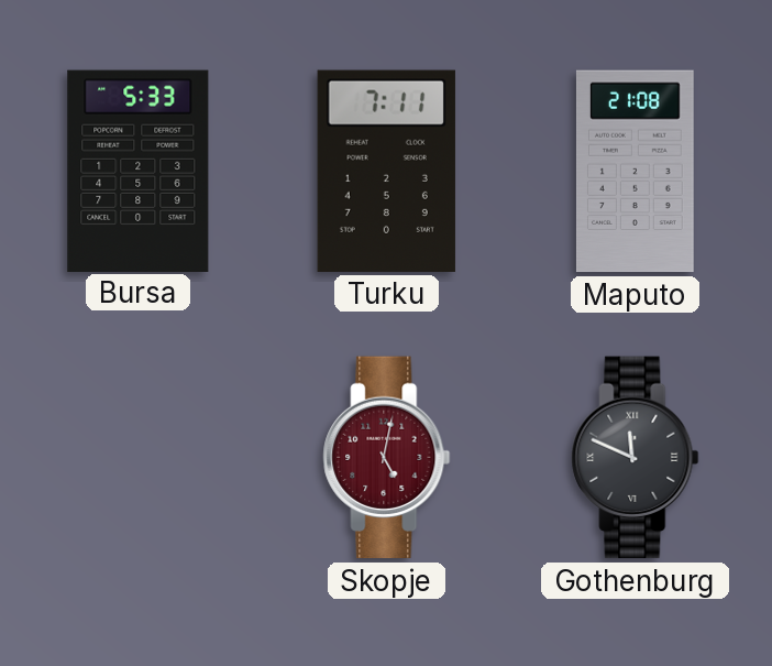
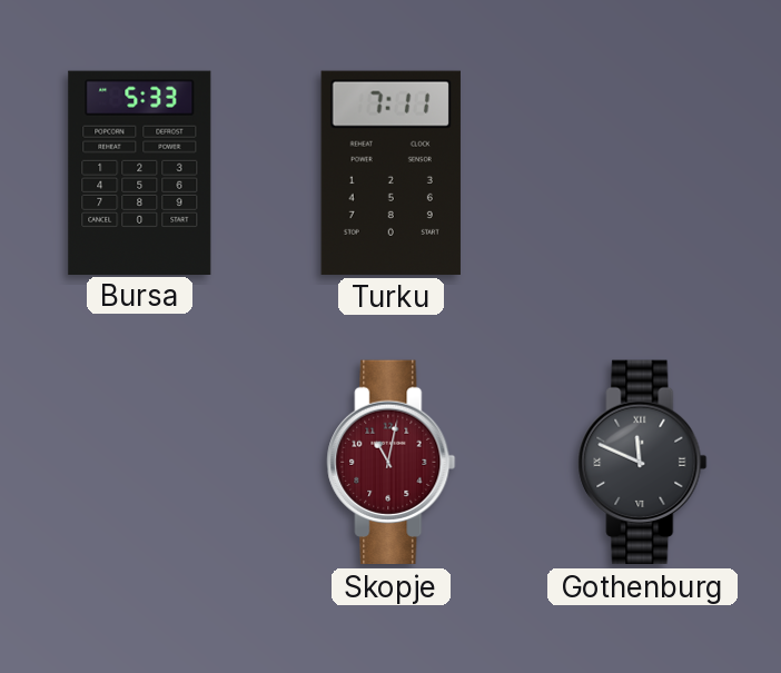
Maputo: 21:08 -> none
Skopje: 5:02 -> 11:02
